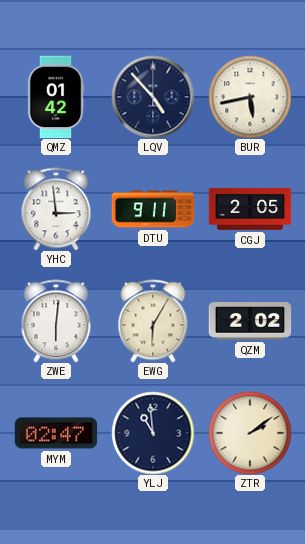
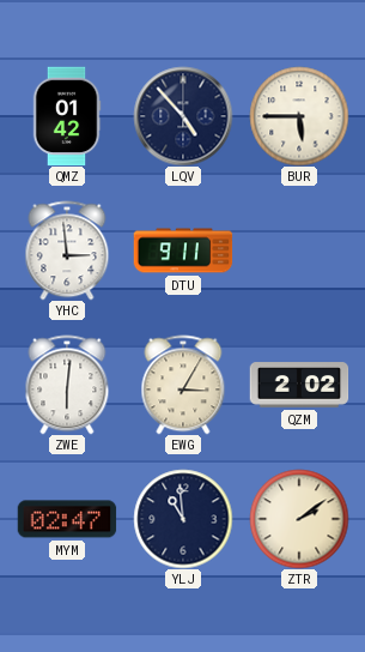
BUR: 5:43 -> 5:45
CGJ: 2:05 -> none
EWG: 6:05 -> 3:05
